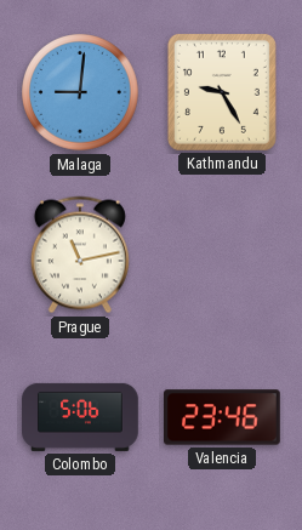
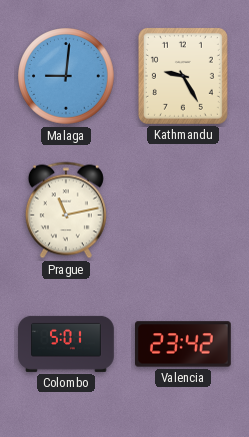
Colombo: 5:06 -> 5:01
Valencia: 23:46 -> 23:42
